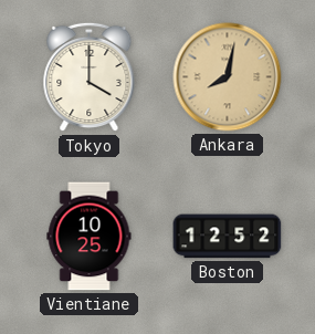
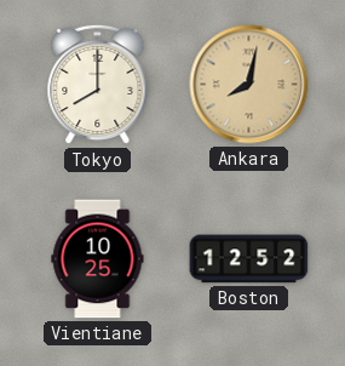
Tokyo: 4:00 -> 8:00
